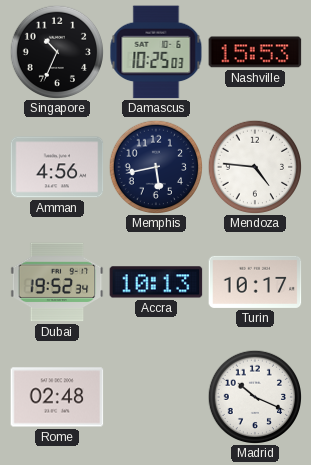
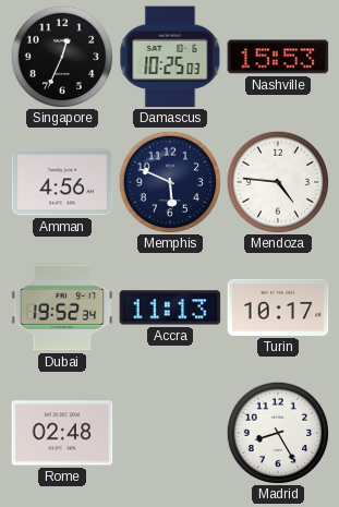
Singapore: 10:34 -> 12:34
Memphis: 5:43 -> 5:49
Accra: 10:13 -> 11:13
Madrid: 10:19 -> 8:25
